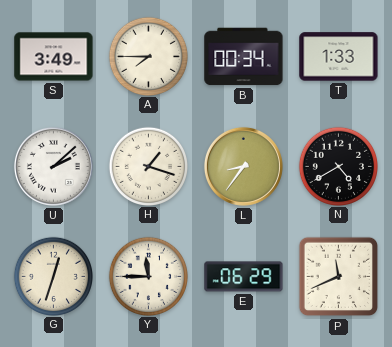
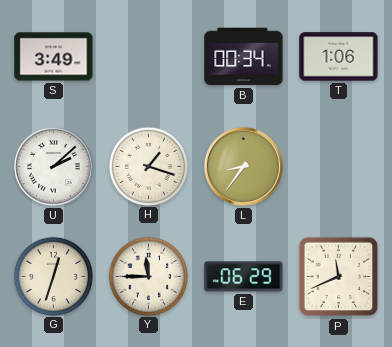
A: 7:45 -> none
T: 1:33 -> 1:06
N: 4:40 -> none
